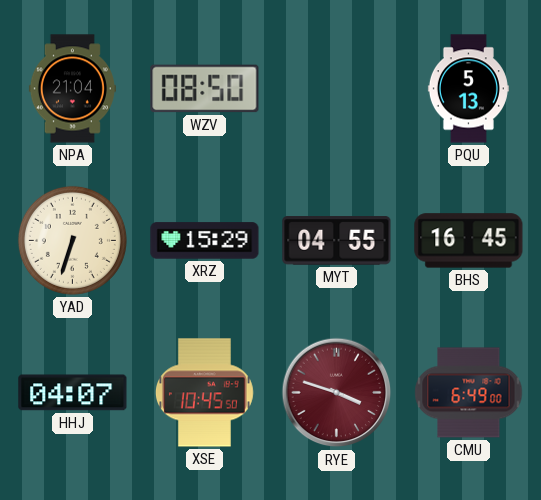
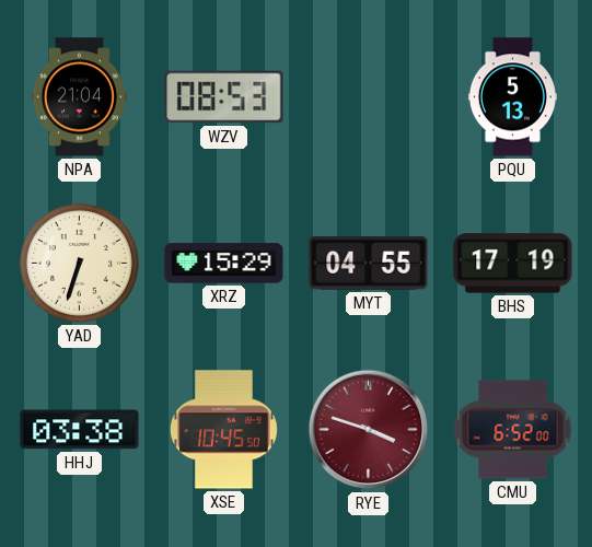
WZV: 08:50 -> 08:53
BHS: 16:45 -> 17:19
HHJ: 04:07 -> 03:38
CMU: 6:49 -> 6:52
